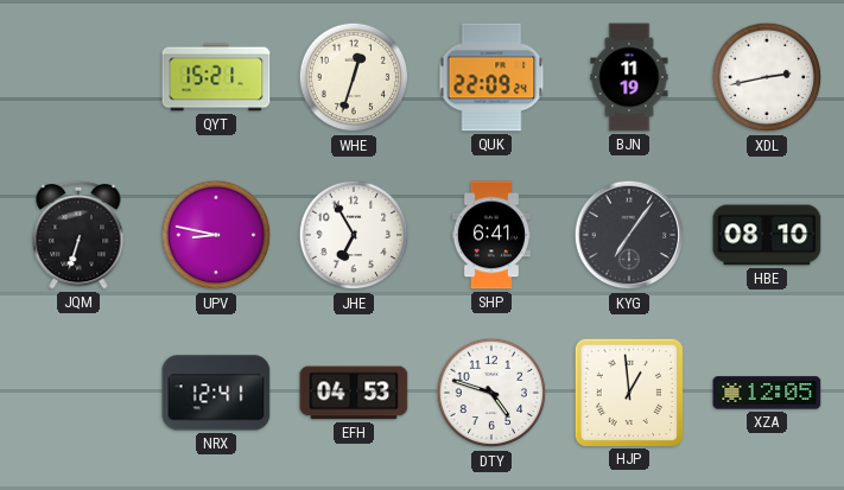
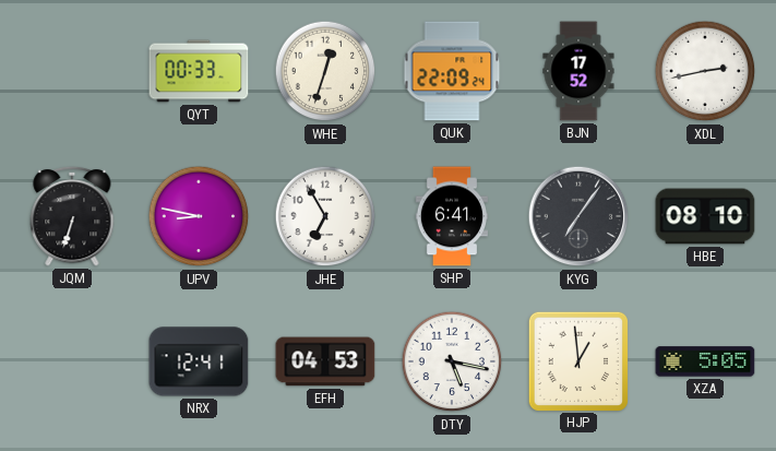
QYT: 15:21 -> 00:33
BJN: 11:19 -> 17:52
DTY: 4:48 -> 5:17
XZA: 12:05 -> 5:05
